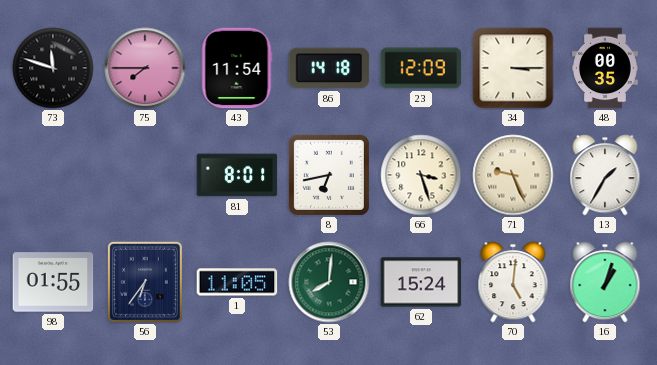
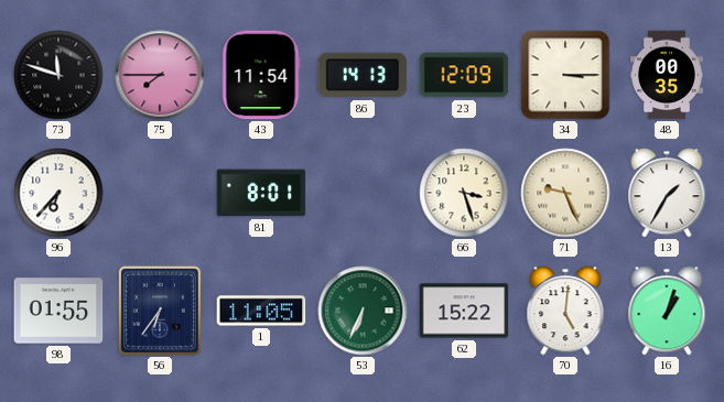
86: 14:18 -> 14:13
96: none -> 6:37
8: 6:43 -> none
53: 8:01 -> 6:34
62: 15:24 -> 15:22
